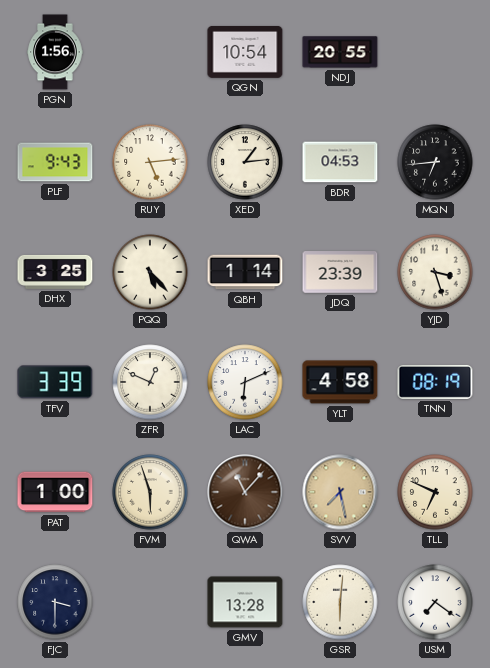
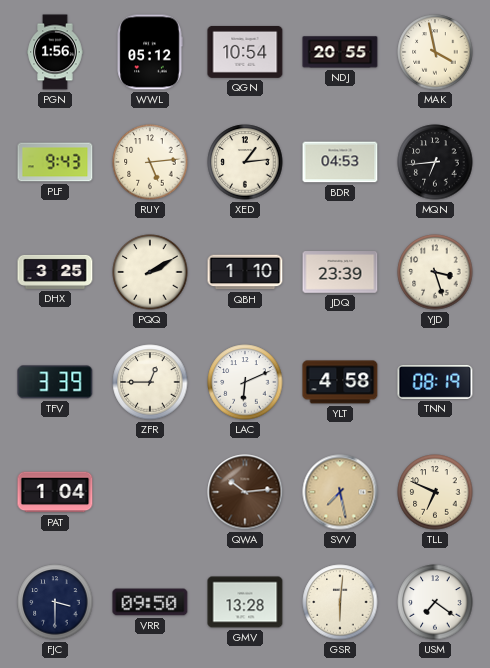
WWL: none -> 05:12
MAK: none -> 3:58
PQQ: 5:23 -> 2:10
QBH: 1:14 -> 1:10
ZFR: 12:49 -> 12:45
PAT: 1:00 -> 1:04
FVM: 5:57 -> none
QWA: 11:07 -> 10:14
VRR: none -> 09:50
